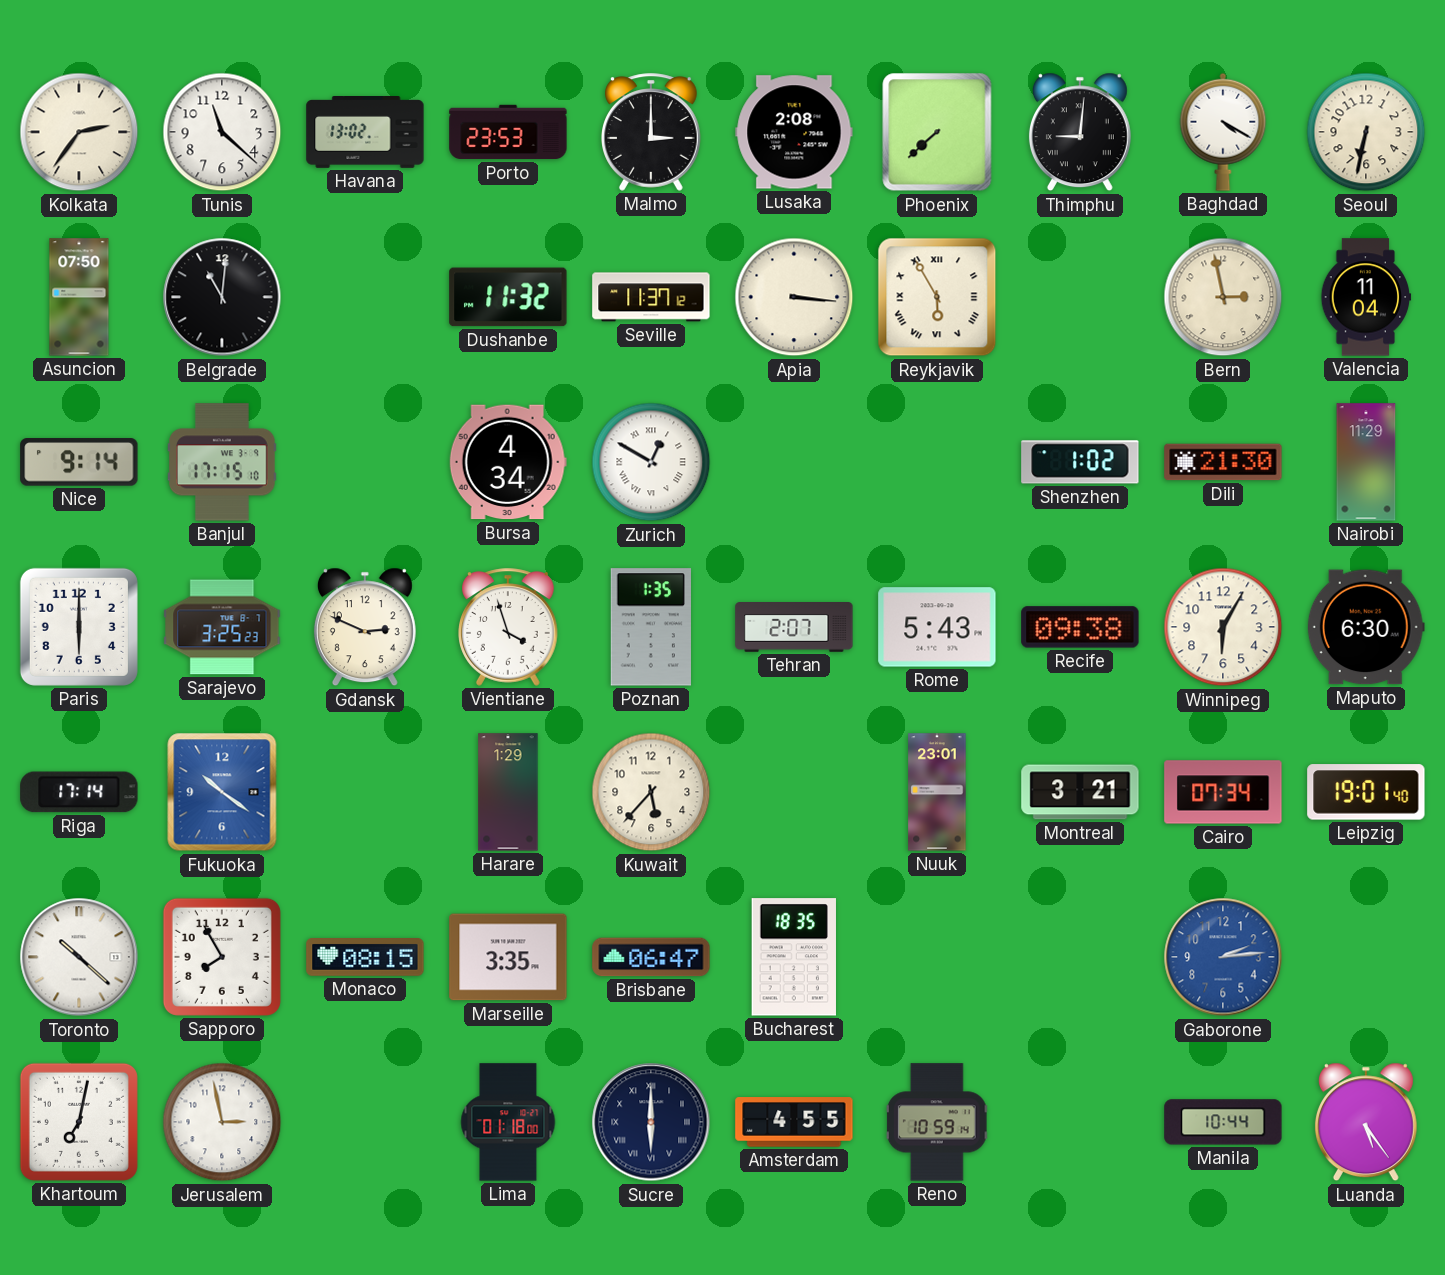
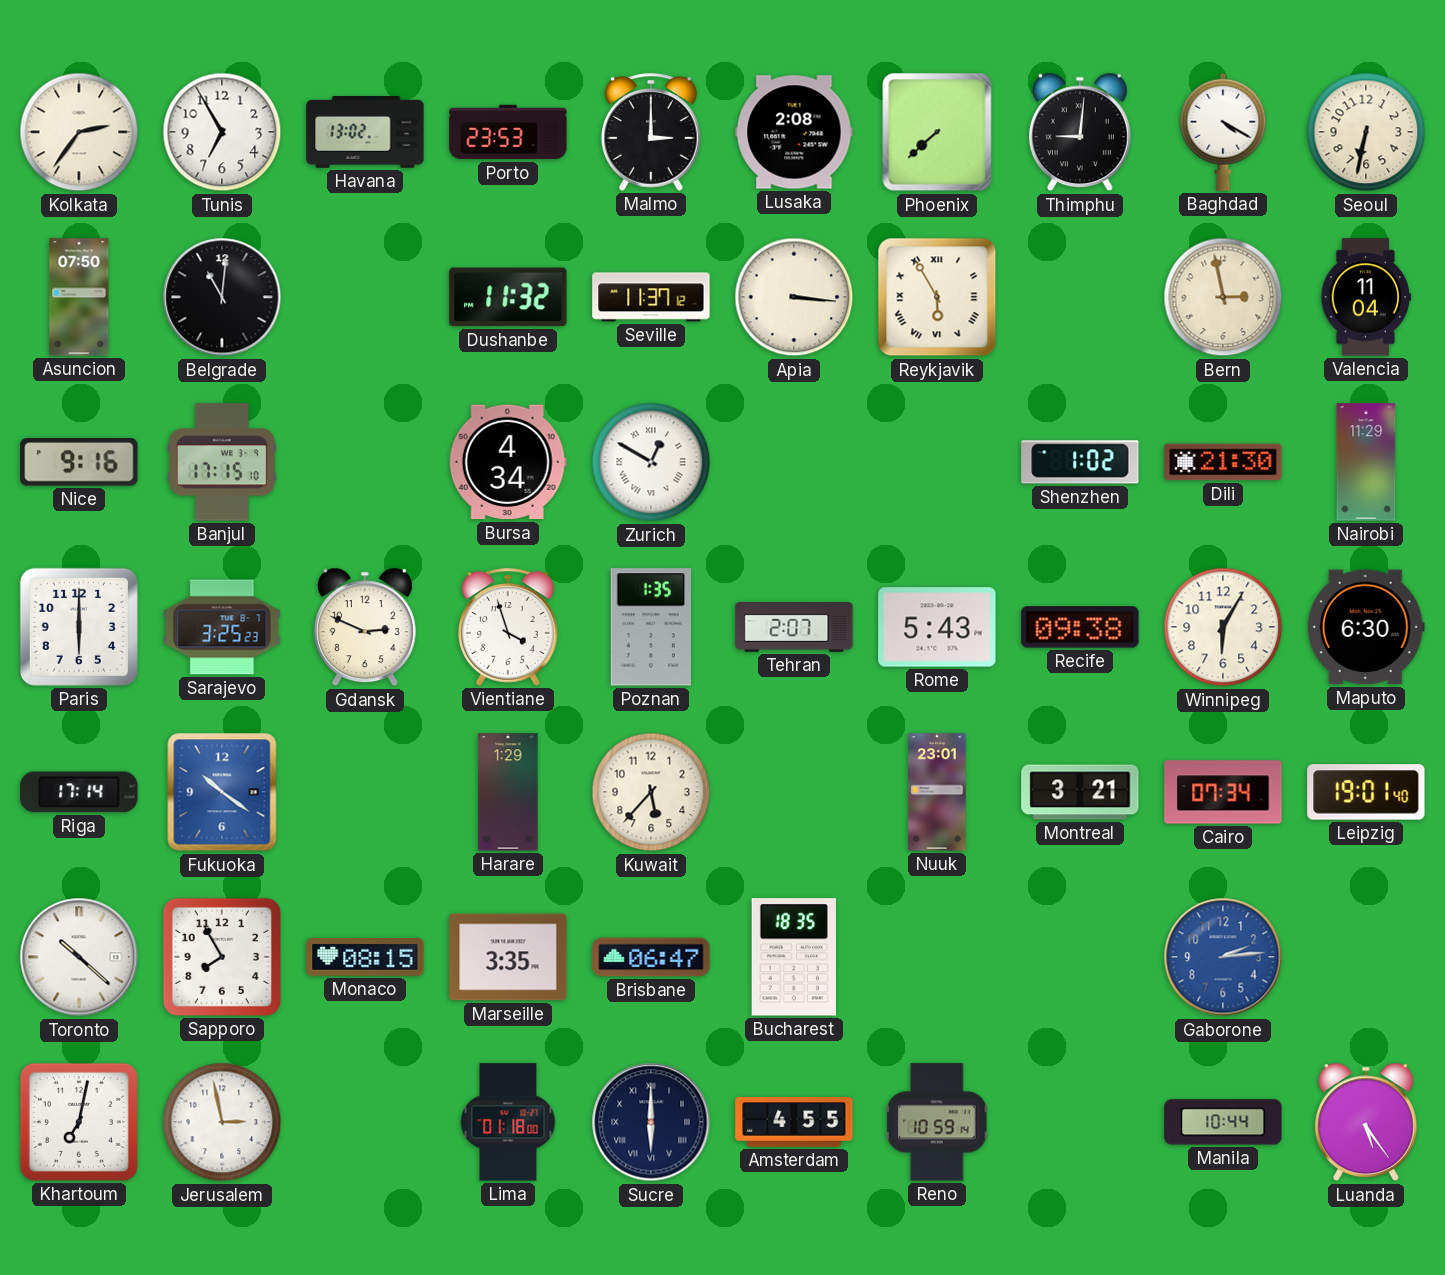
Tunis: 11:22 -> 6:55
Nice: 9:14 -> 9:16
